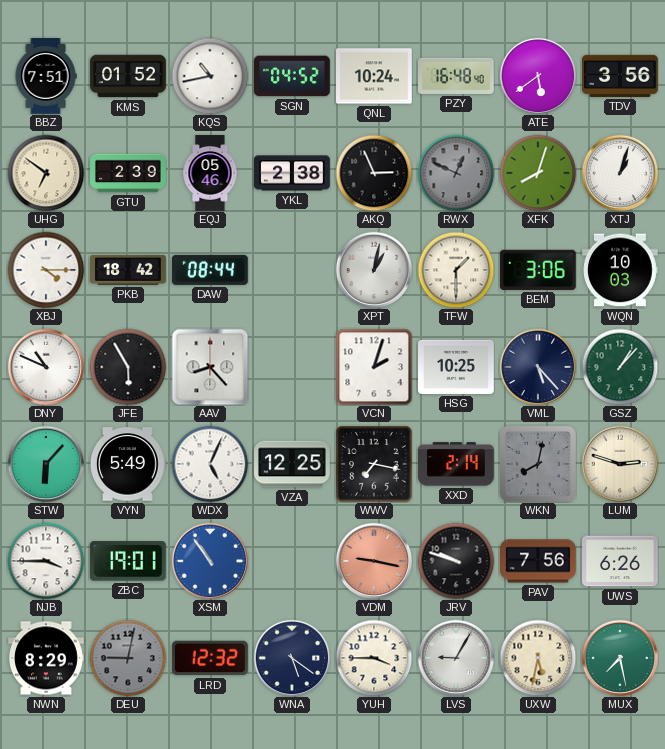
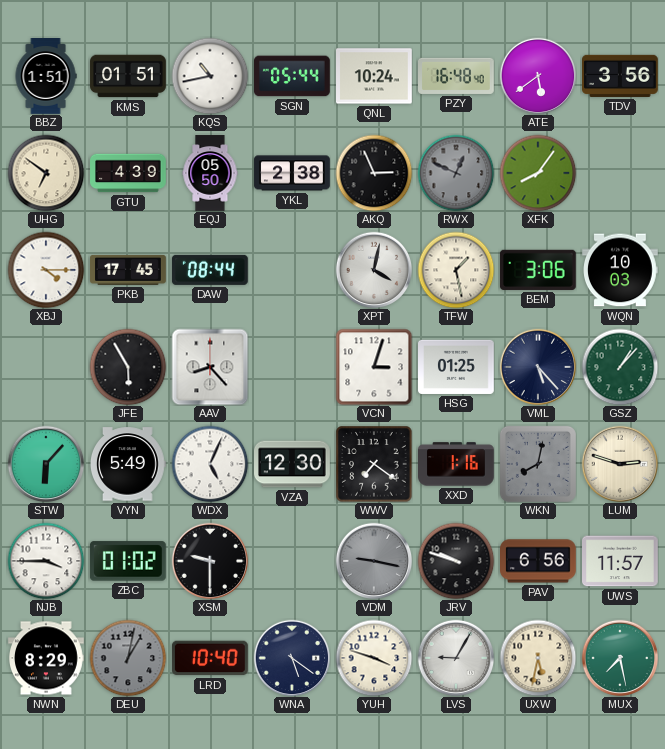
BBZ: 7:51 -> 1:51
KMS: 01:52 -> 01:51
SGN: 04:52 -> 05:44
GTU: 2:39 -> 4:39
EQJ: 05:46 -> 05:50
XFK: 8:03 -> 8:06
XTJ: 1:03 -> none
PKB: 18:42 -> 17:45
XPT: 1:02 -> 4:02
TFW: 1:30 -> 1:28
DNY: 10:49 -> none
VCN: 2:03 -> 3:03
HSG: 10:25 -> 01:25
VZA: 12:25 -> 12:30
WWV: 7:17 -> 7:21
XXD: 2:14 -> 1:16
ZBC: 19:01 -> 01:02
XSM: 10:54 -> 9:30
XSM dial: blue -> black
VDM dial: salmon -> grey
PAV: 7:56 -> 6:56
UWS: 6:26 -> 11:57
DEU: 9:02 -> 1:02
LRD: 12:32 -> 10:40
YUH: 3:45 -> 3:48
